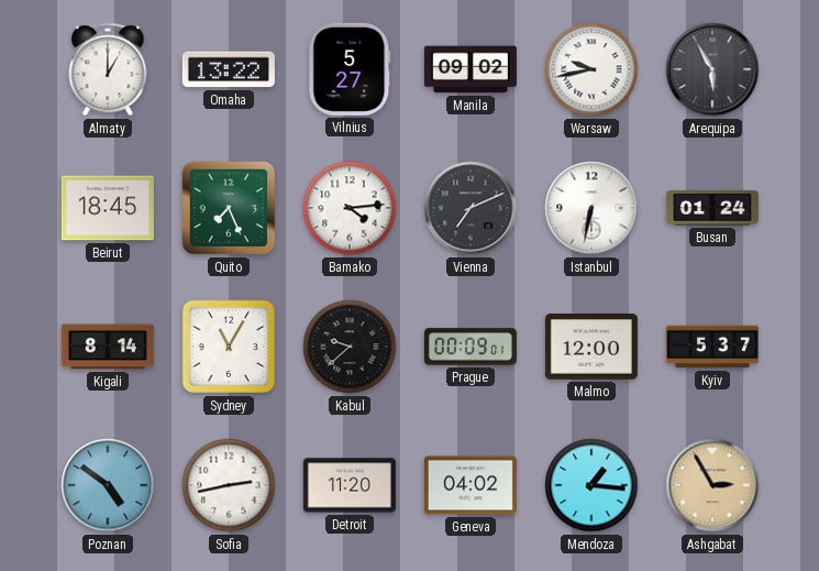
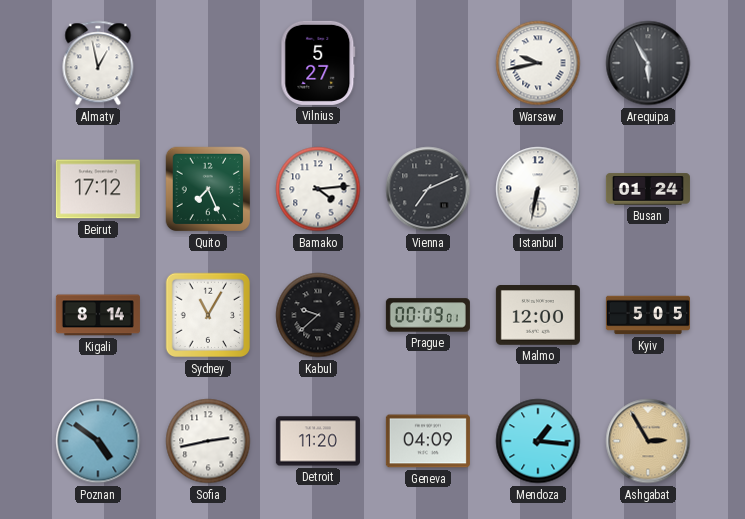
Almaty: 1:00 -> 12:58
Omaha: 13:22 -> none
Manila: 09:02 -> none
Beirut: 18:45 -> 17:12
Kyiv: 5:37 -> 5:05
Geneva: 04:02 -> 04:09
